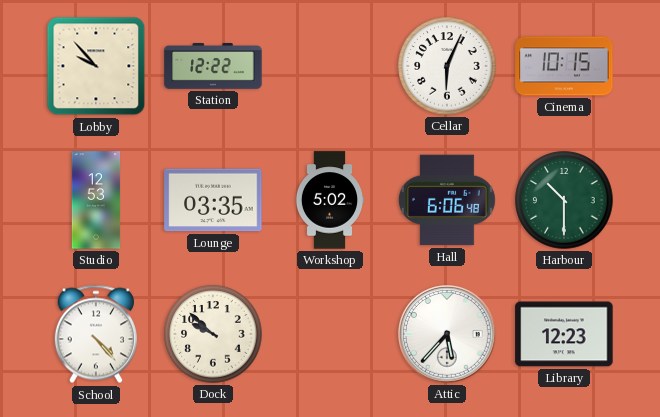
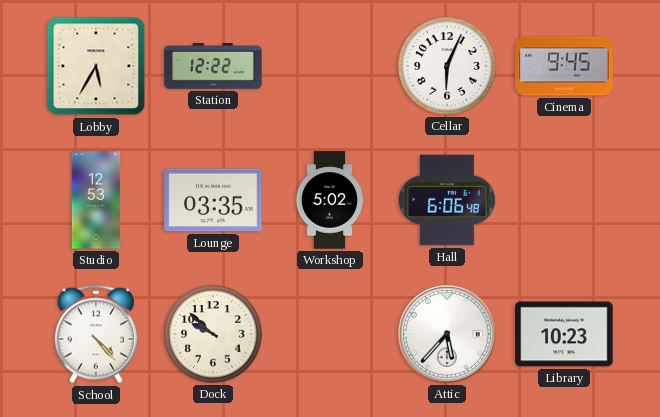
Lobby: 9:53 -> 5:35
Cinema: 10:15 -> 9:45
Harbour: 10:30 -> none
Library: 12:23 -> 10:23
